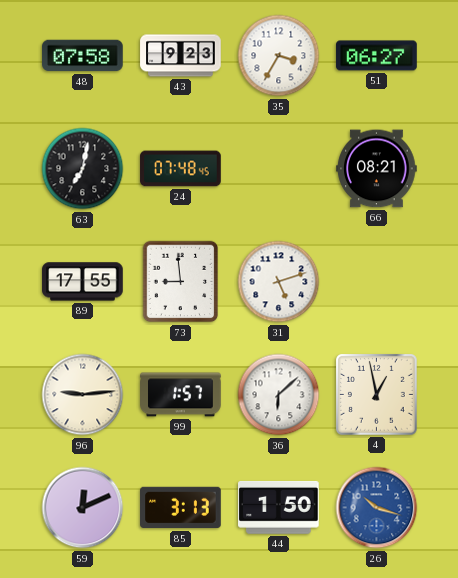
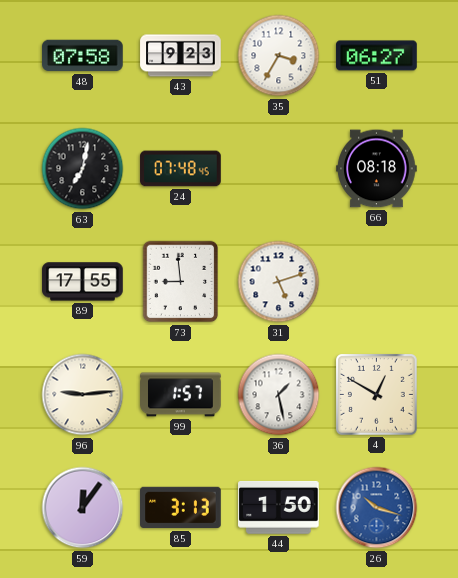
66: 08:21 -> 08:18
36: 6:08 -> 1:28
4: 12:58 -> 12:50
59: 12:11 -> 12:06
